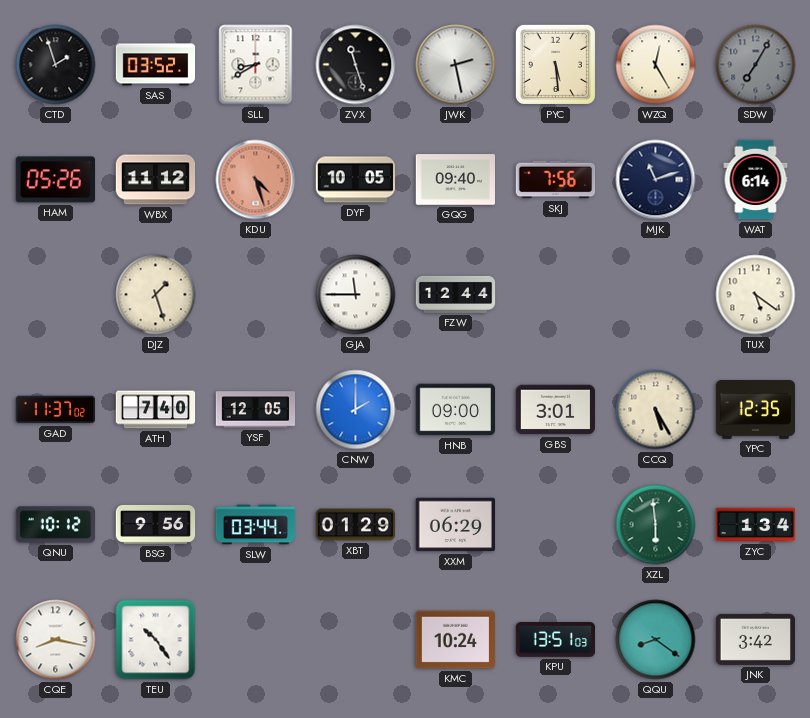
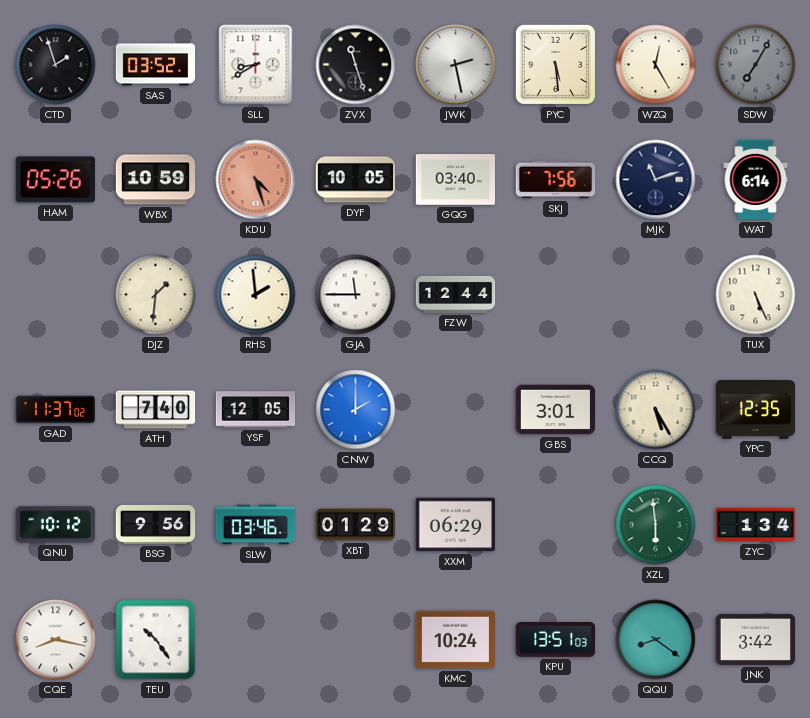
WBX: 11:12 -> 10:59
GQG: 09:40 -> 03:40
DJZ: 1:27 -> 1:31
RHS: none -> 1:59
TUX: 5:21 -> 5:26
HNB: 09:00 -> none
SLW: 03:44 -> 03:46
